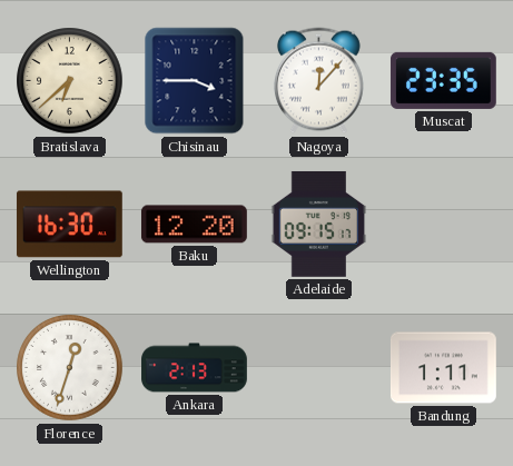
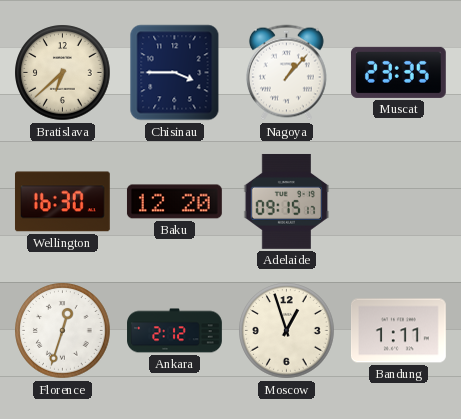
Nagoya: 12:07 -> 1:07
Ankara: 2:13 -> 2:12
Moscow: none -> 12:57
